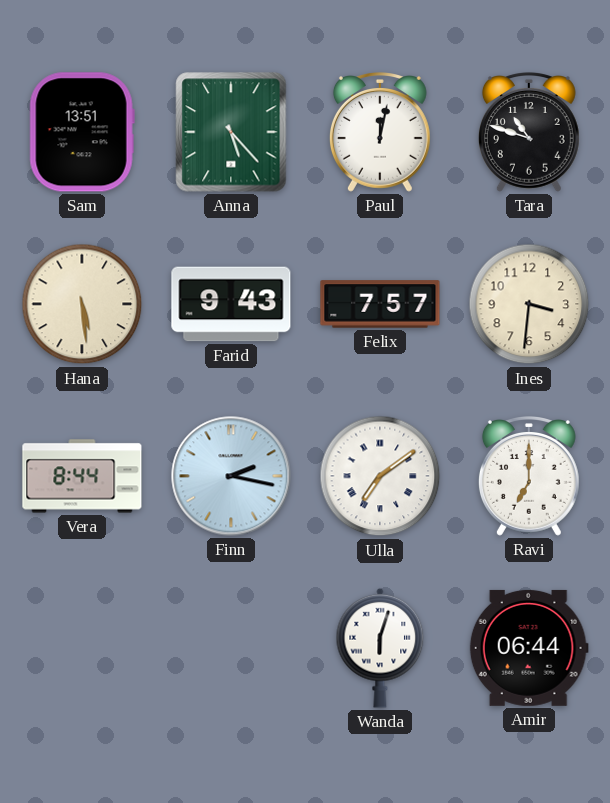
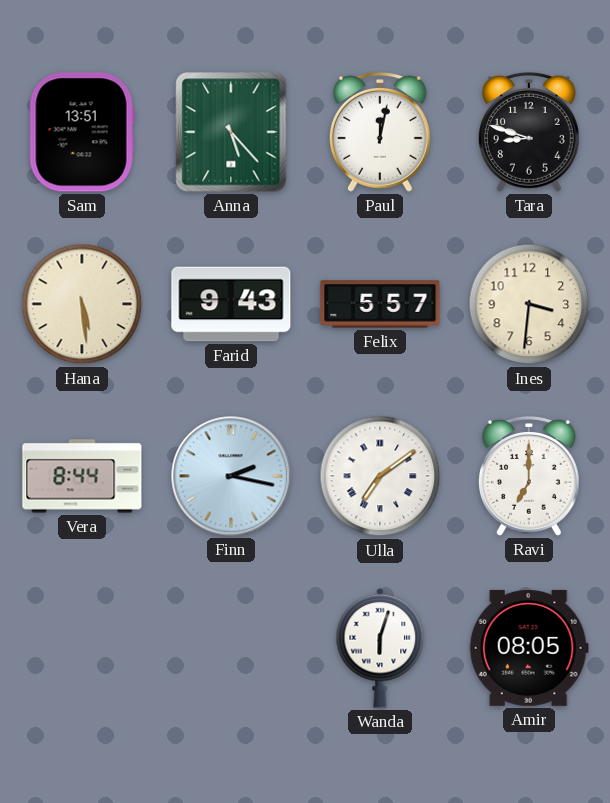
Tara: 10:48 -> 8:48
Felix: 7:57 -> 5:57
Amir: 06:44 -> 08:05
